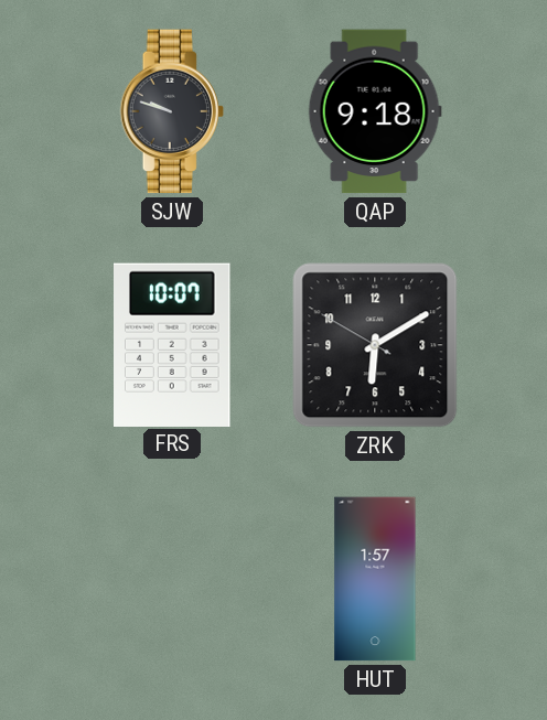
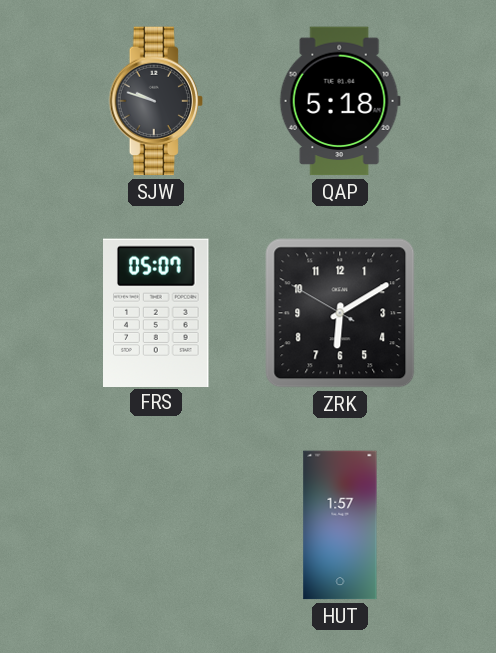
QAP: 9:18 -> 5:18
FRS: 10:07 -> 05:07
